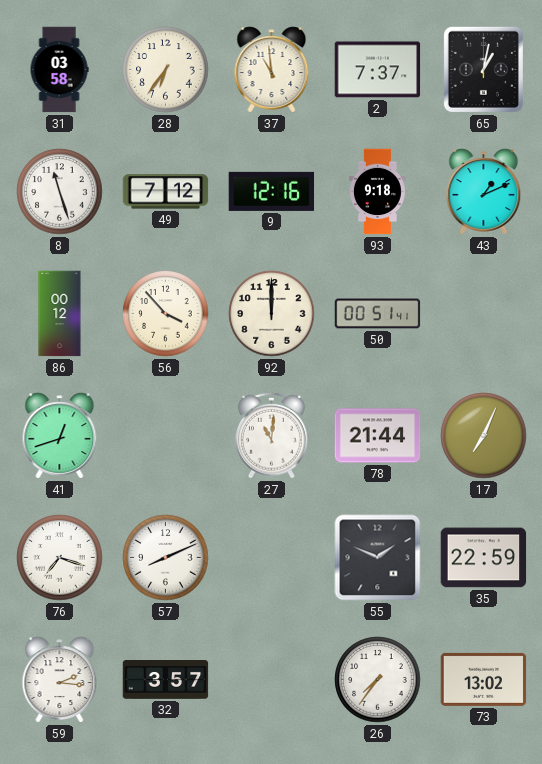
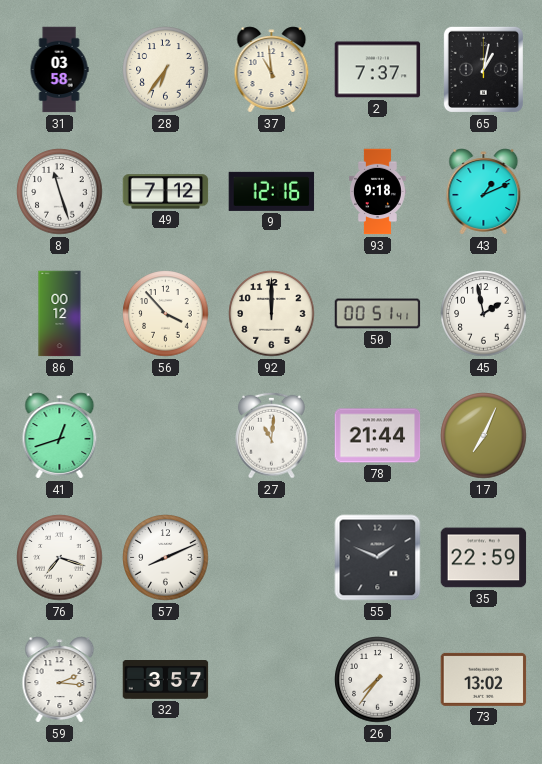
45: none -> 1:58
